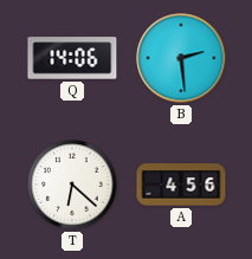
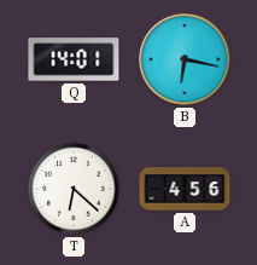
Q: 14:06 -> 14:01
B: 2:29 -> 6:17
